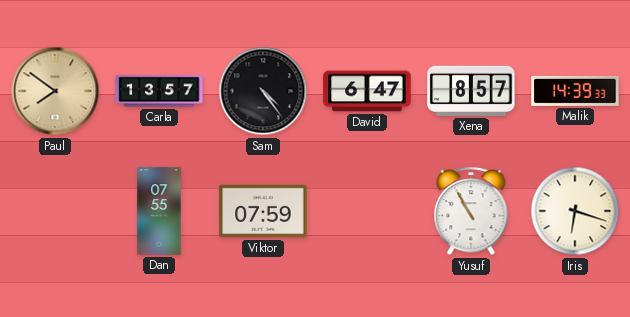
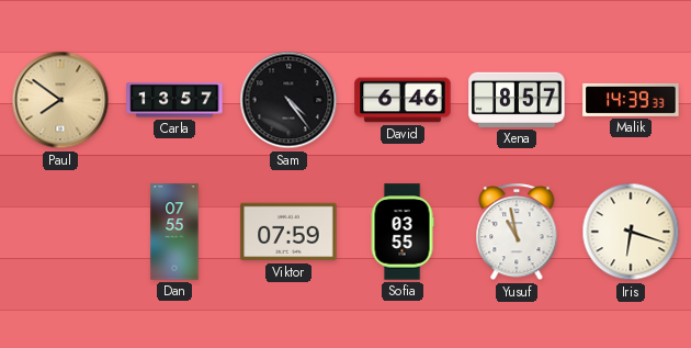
David: 6:47 -> 6:46
Sofia: none -> 03:55
Yusuf: 10:55 -> 10:58
